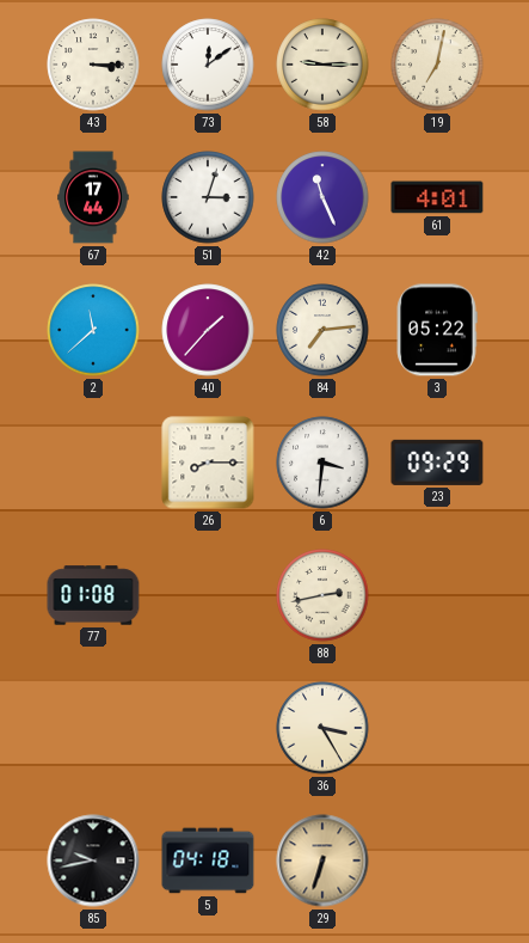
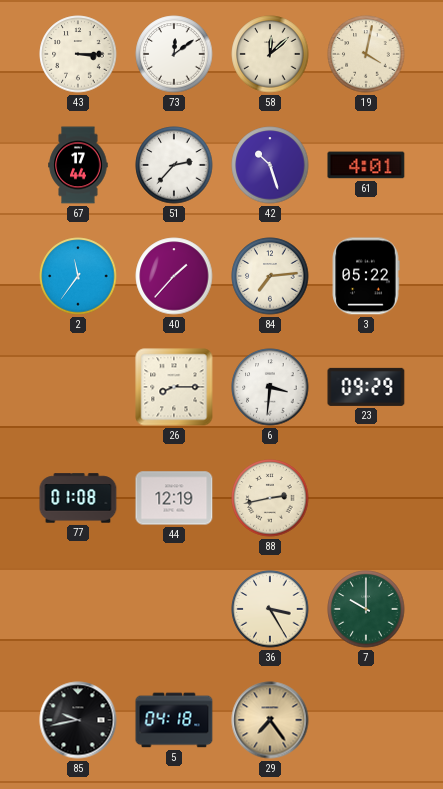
58: 9:15 -> 12:08
19: 7:02 -> 4:02
51: 3:03 -> 2:37
42: 11:26 -> 10:27
2: 11:38 -> 11:36
44: none -> 12:19
7: none -> 10:00
29: 6:33 -> 7:24
